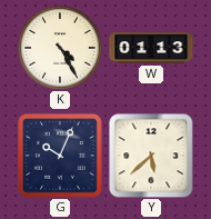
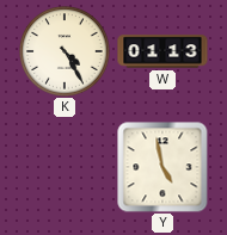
G: 10:04 -> none
Y: 5:38 -> 4:58
